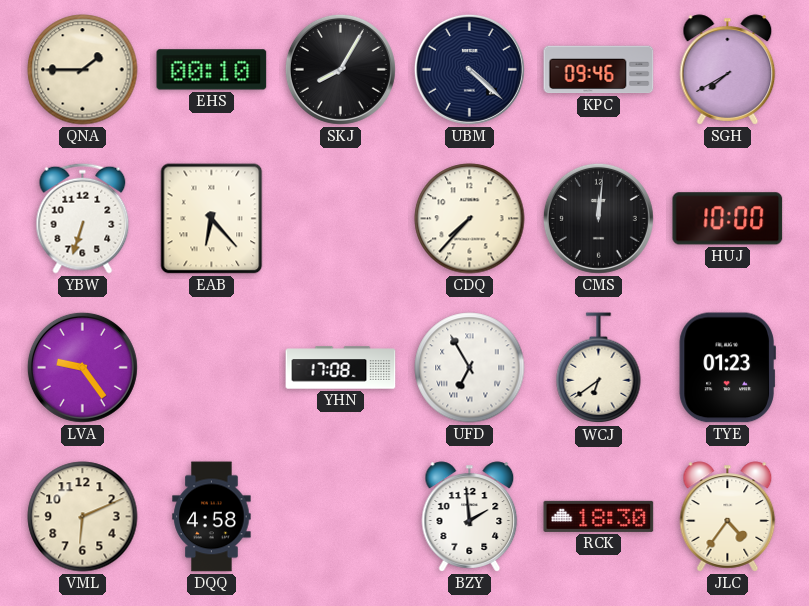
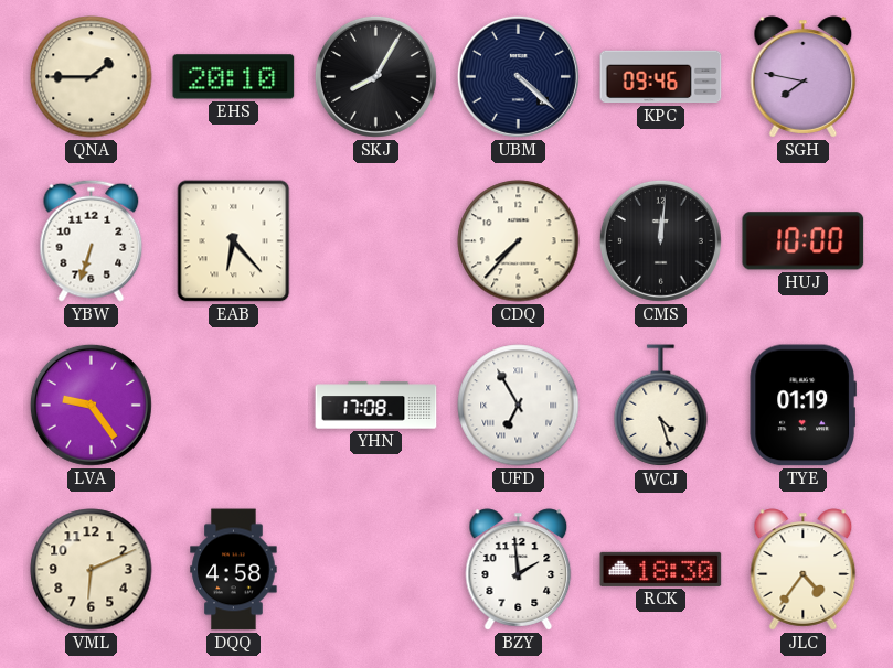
EHS: 00:10 -> 20:10
SGH: 7:40 -> 7:47
WCJ: 6:39 -> 4:27
TYE: 01:23 -> 01:19
